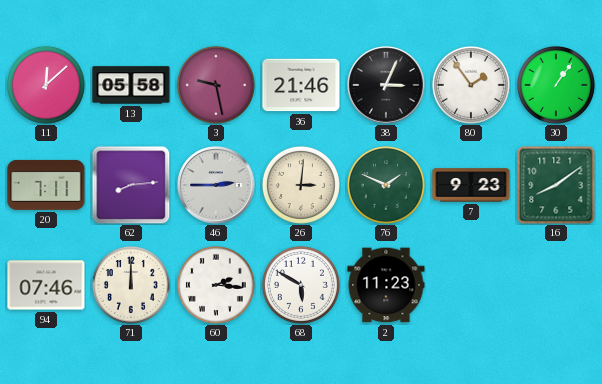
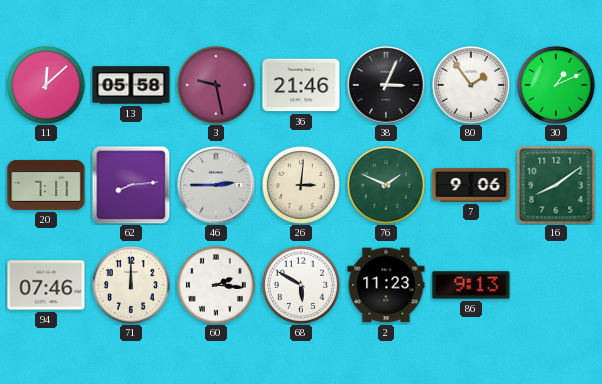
30: 1:06 -> 1:11
7: 9:23 -> 9:06
86: none -> 9:13
